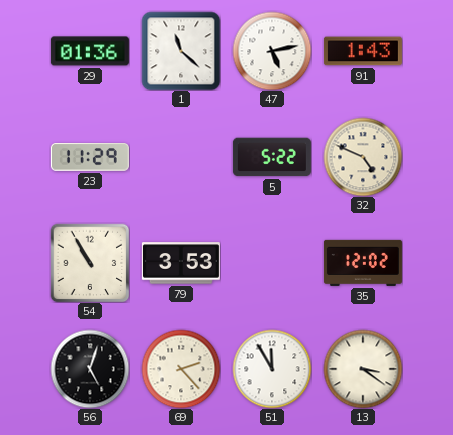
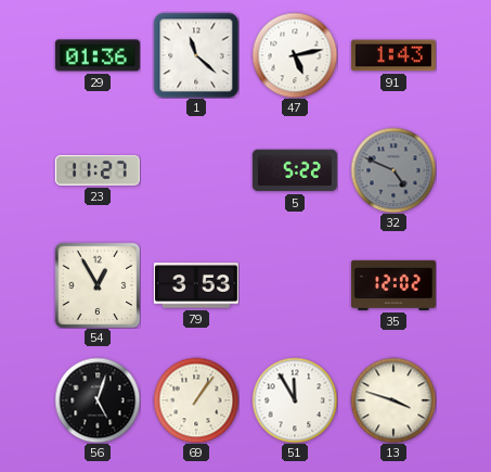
23: 11:29 -> 11:27
32 dial: cream -> grey
54: 10:55 -> 12:55
69: 2:23 -> 1:06
13: 3:21 -> 3:48
